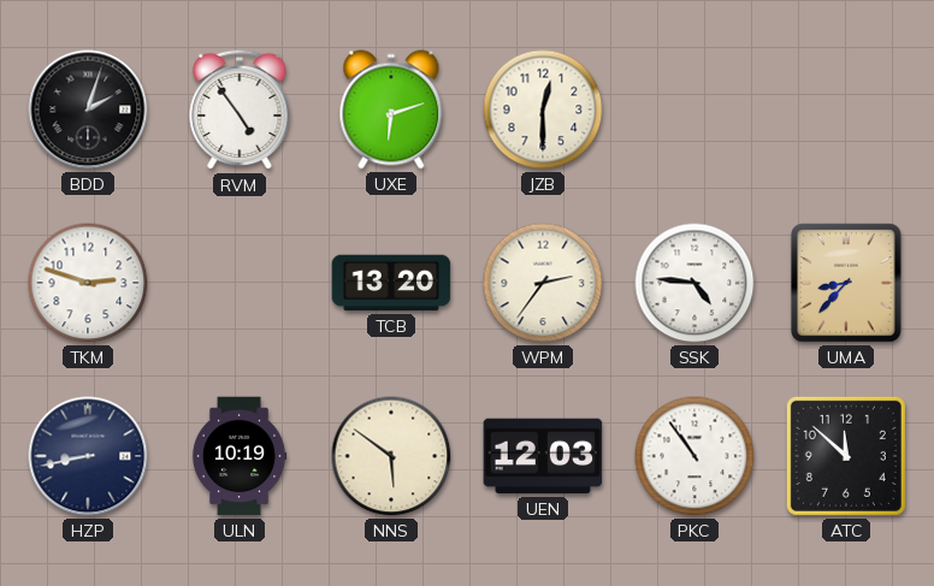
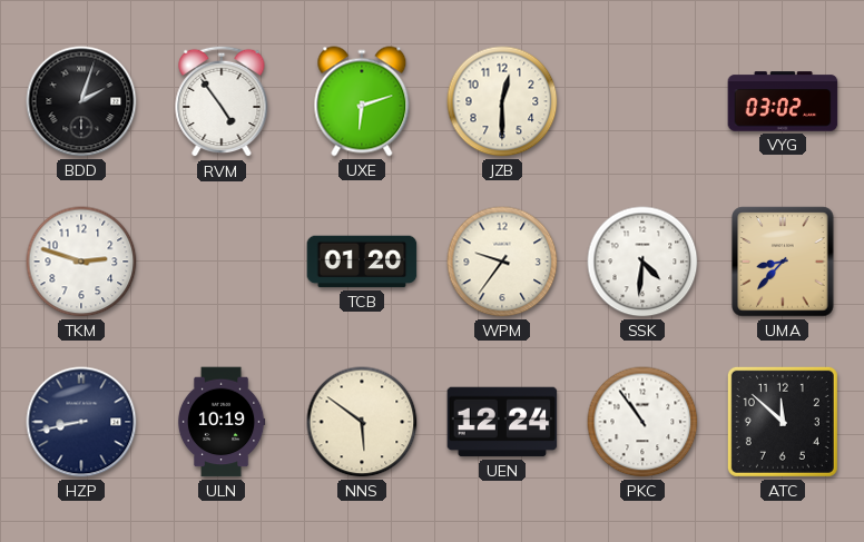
VYG: none -> 03:02
TCB: 13:20 -> 01:20
WPM: 2:36 -> 9:36
SSK: 4:46 -> 4:31
UEN: 12:03 -> 12:24
